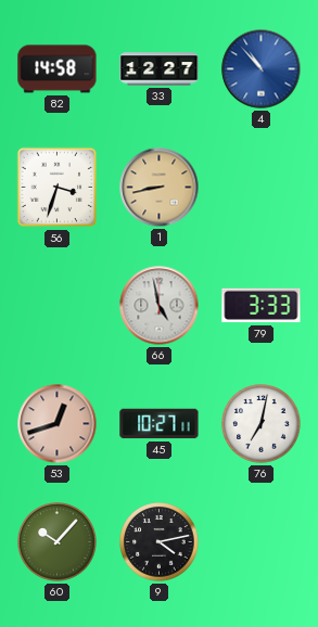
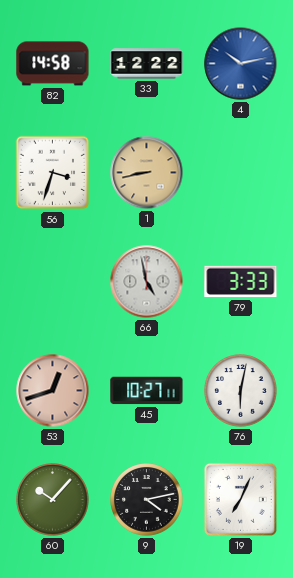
33: 12:27 -> 12:22
4: 10:53 -> 10:13
76: 7:02 -> 6:02
19: none -> 7:04
